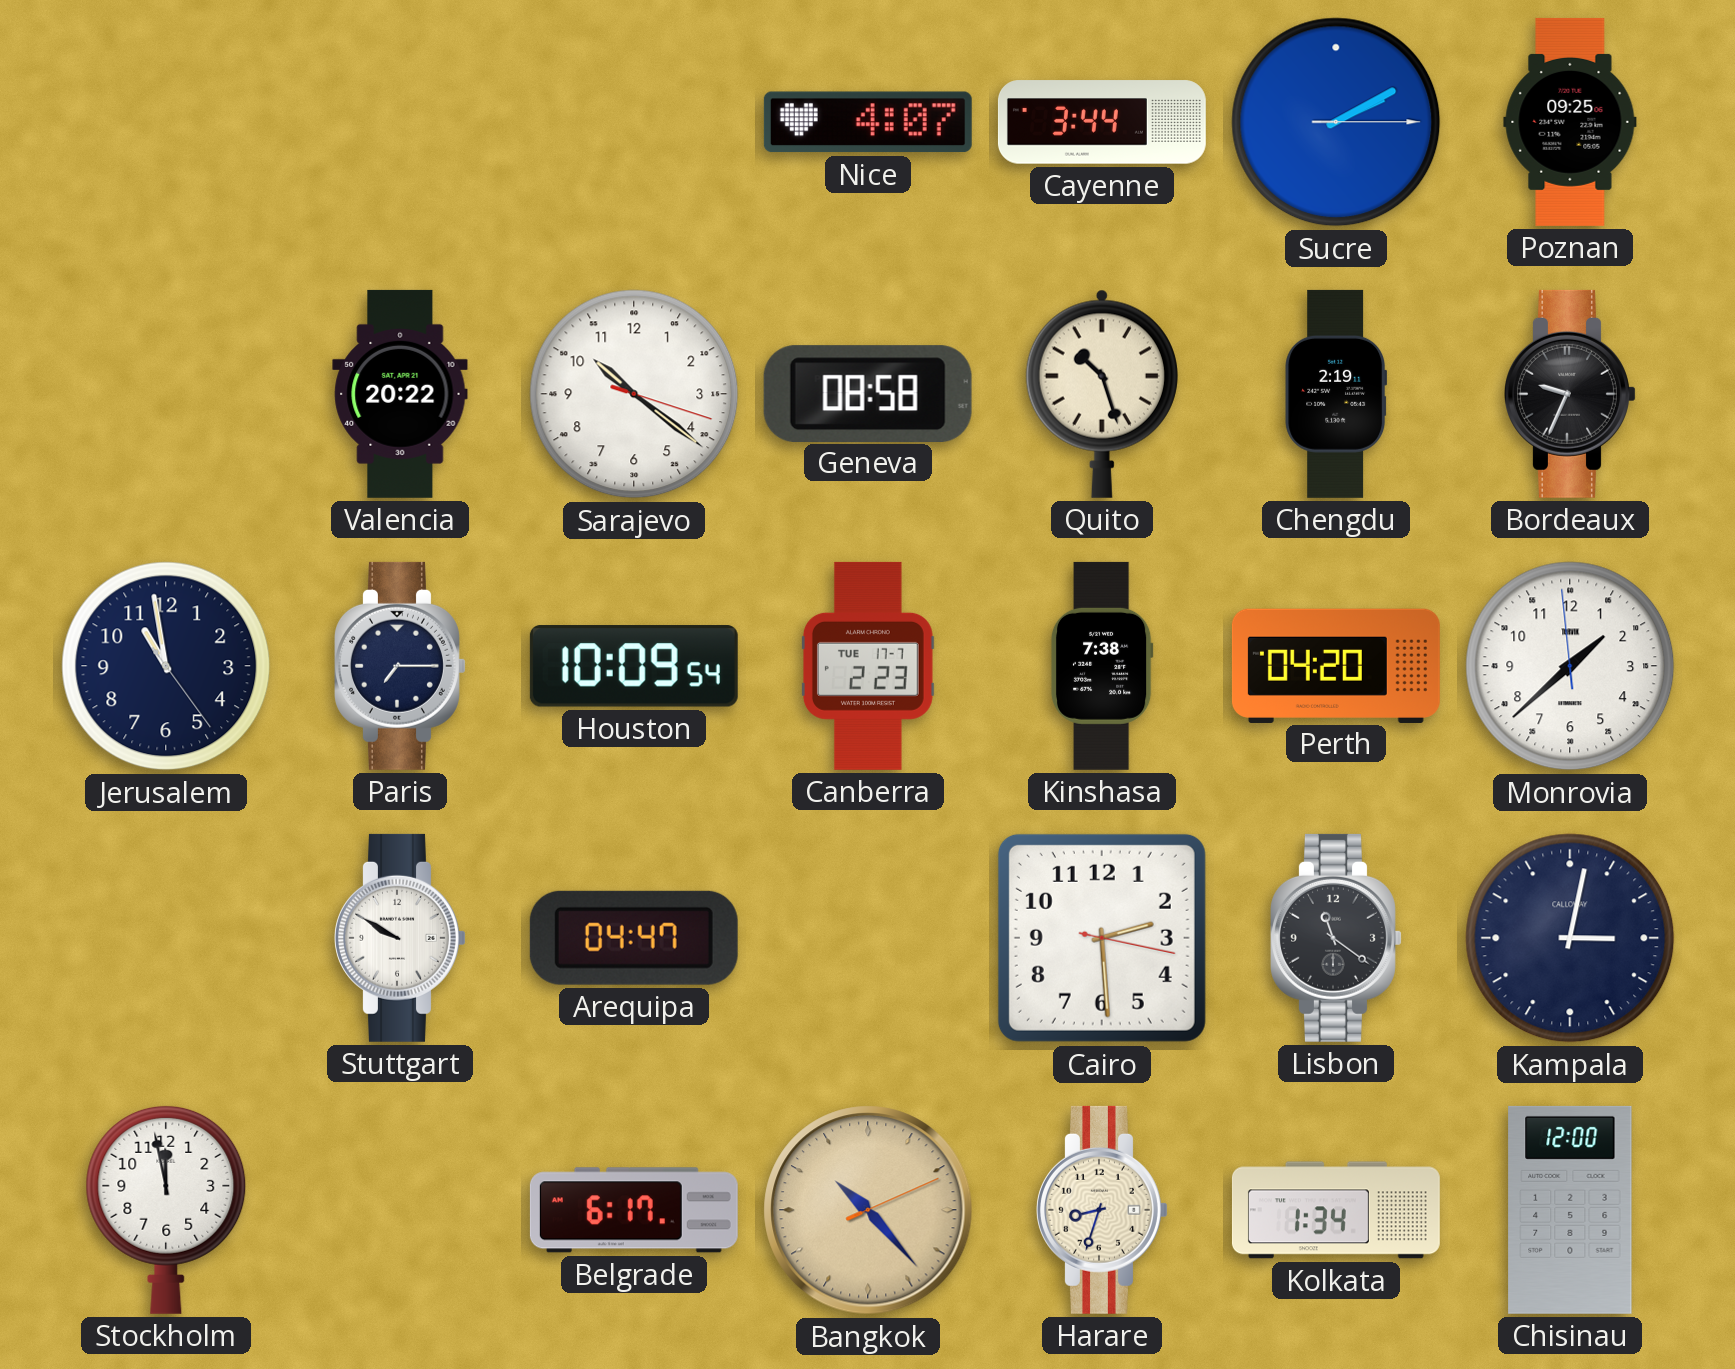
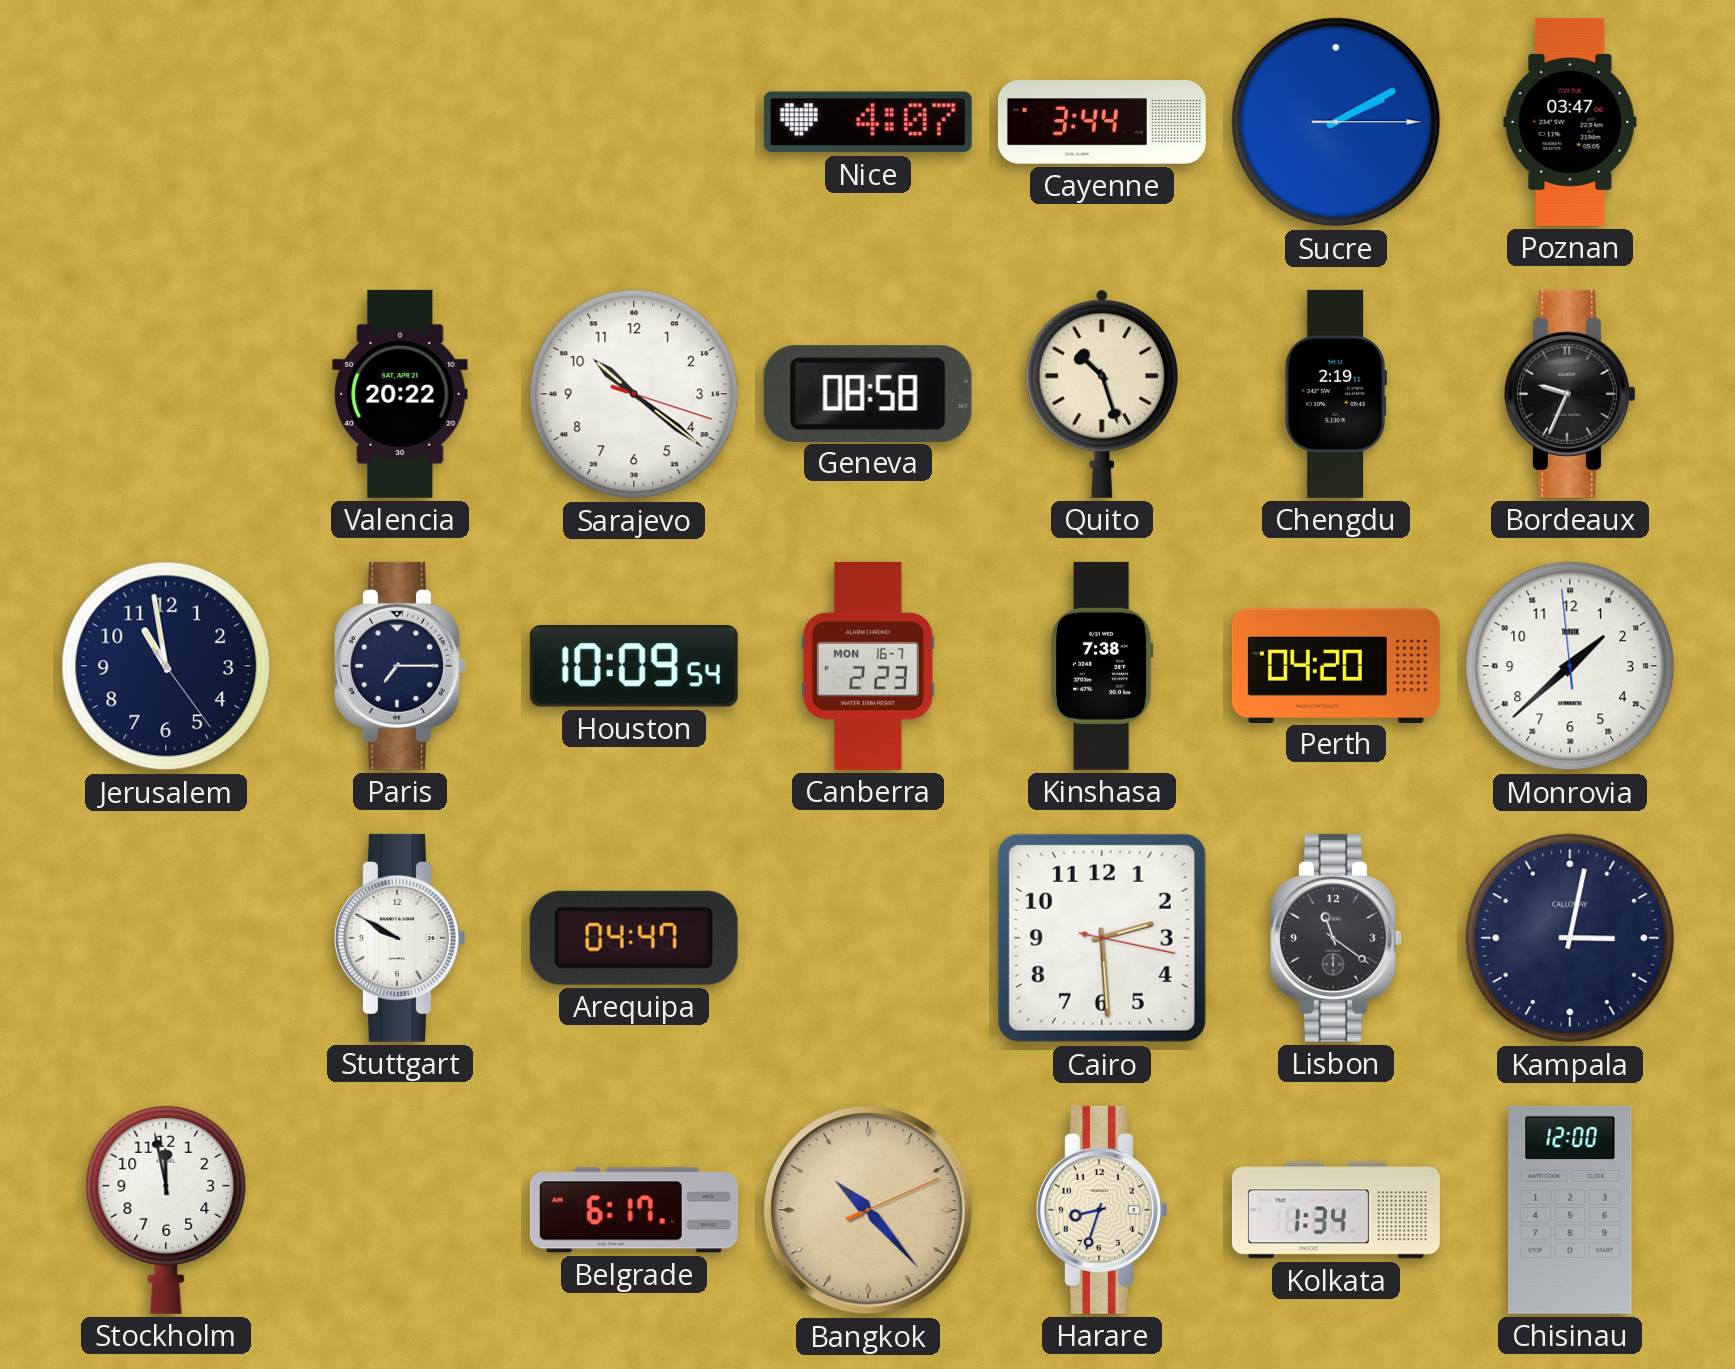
Poznan: 09:25 -> 03:47
Canberra date: TUE 17-7 -> MON 16-7
